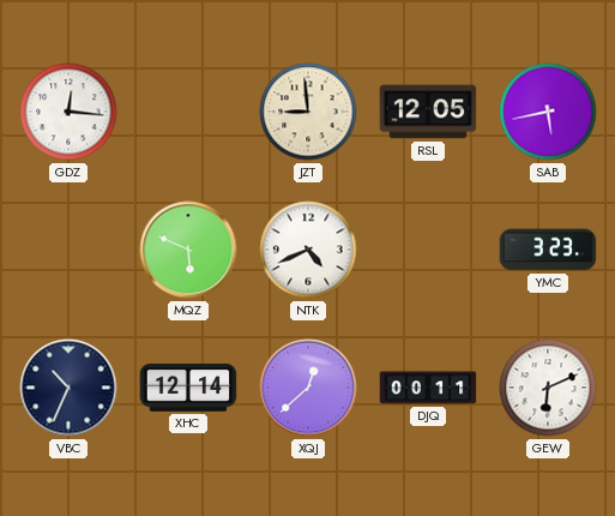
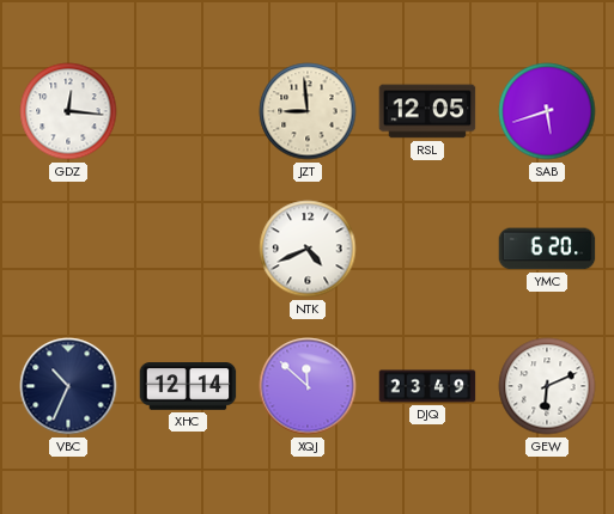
SAB: 5:43 -> 5:42
MQZ: 5:49 -> none
YMC: 3:23 -> 6:20
XQJ: 12:38 -> 11:52
DJQ: 00:11 -> 23:49
